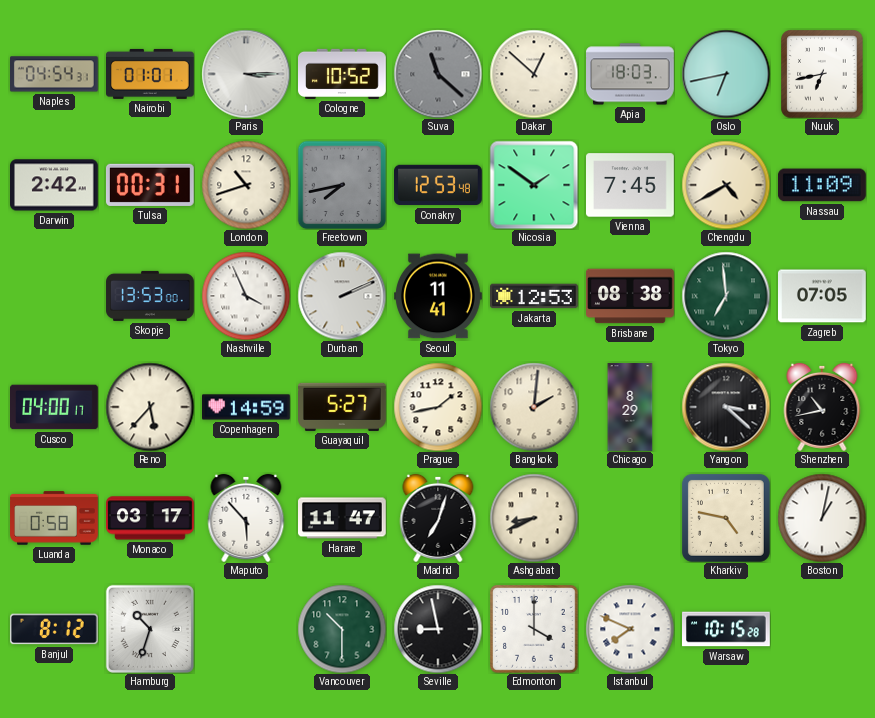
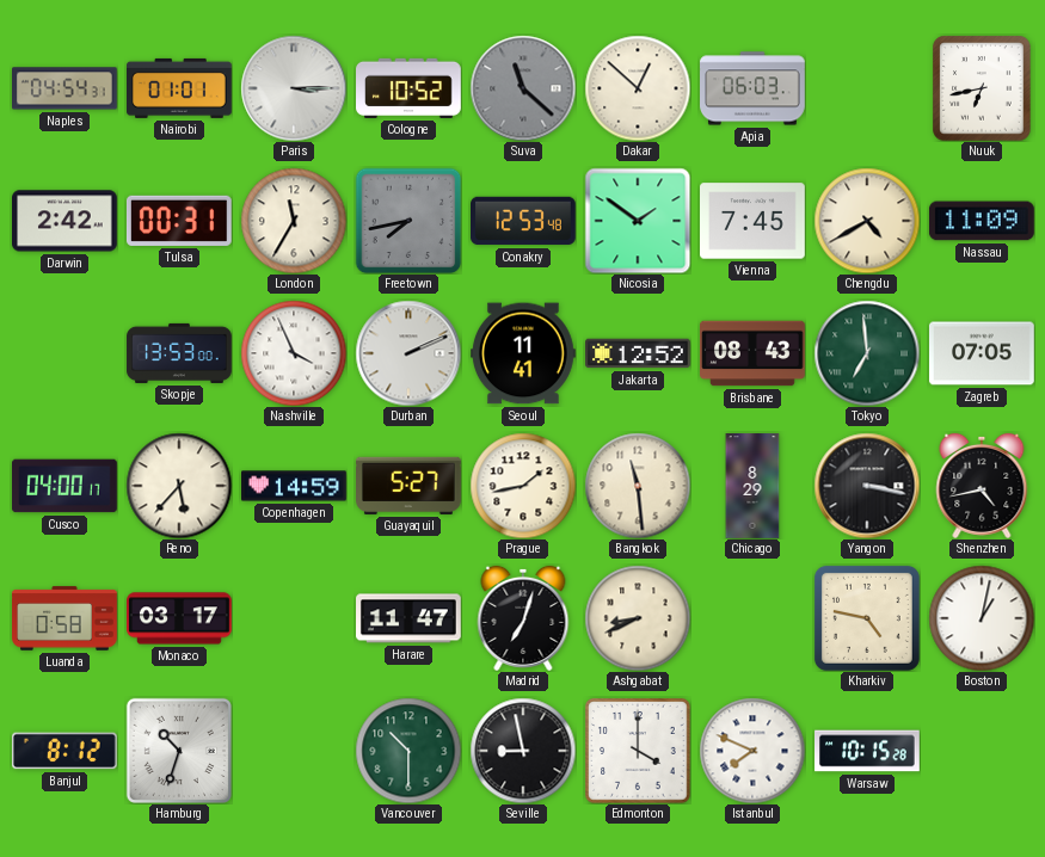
Apia: 18:03 -> 06:03
Oslo: 6:43 -> none
London: 10:42 -> 11:35
Jakarta: 12:53 -> 12:52
Brisbane: 08:38 -> 08:43
Bangkok: 2:01 -> 11:29
Yangon: 3:22 -> 3:17
Shenzhen: 10:43 -> 4:43
Maputo: 5:53 -> none
